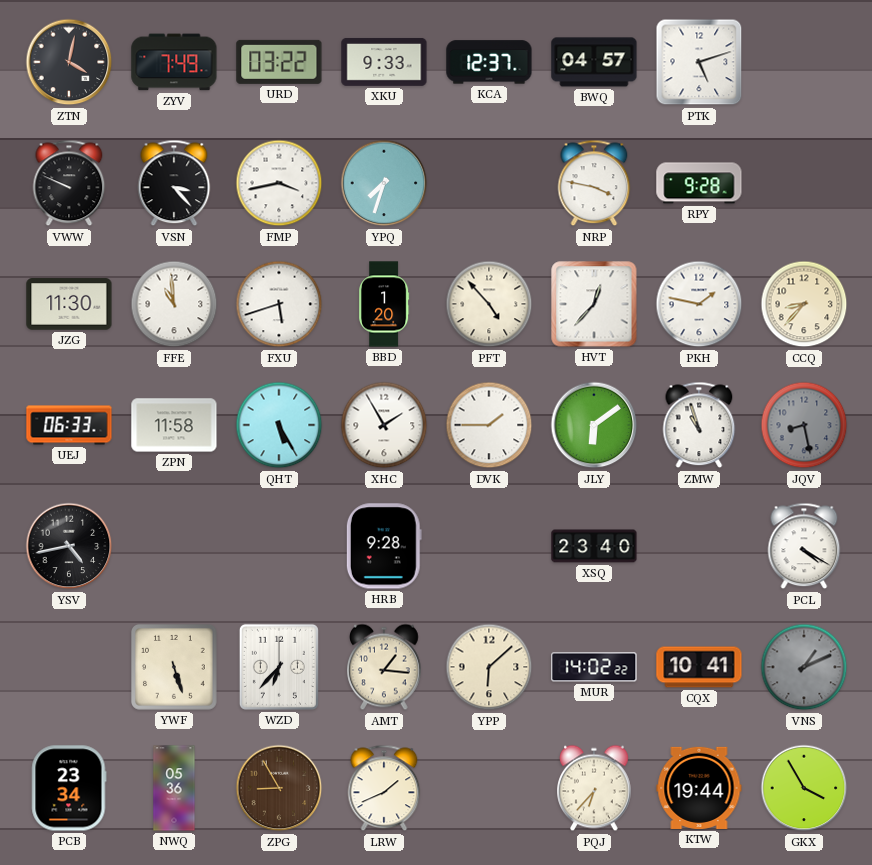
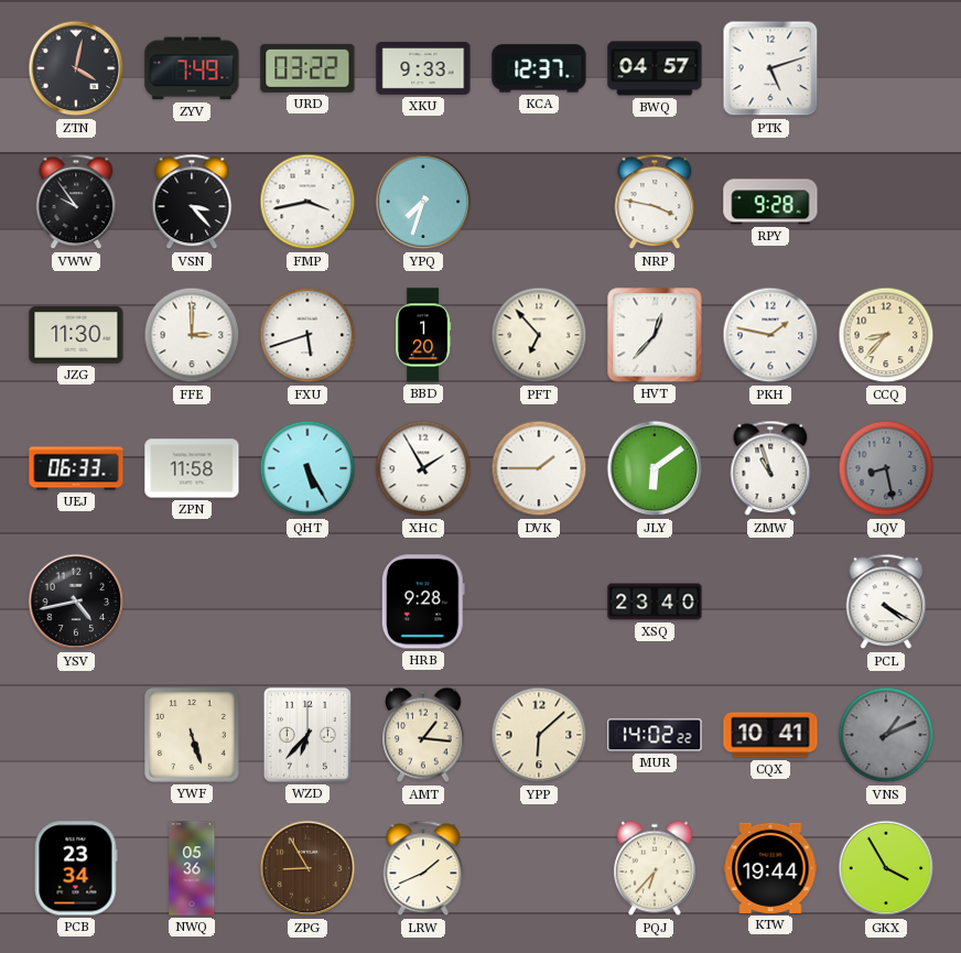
VWW: 9:49 -> 9:54
FFE: 10:59 -> 3:00
PFT: 4:53 -> 6:53
